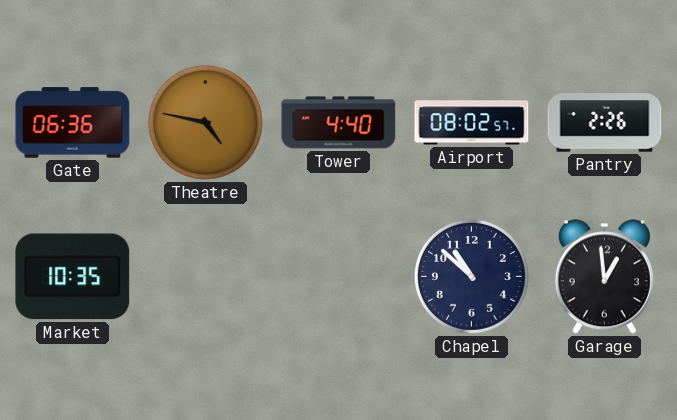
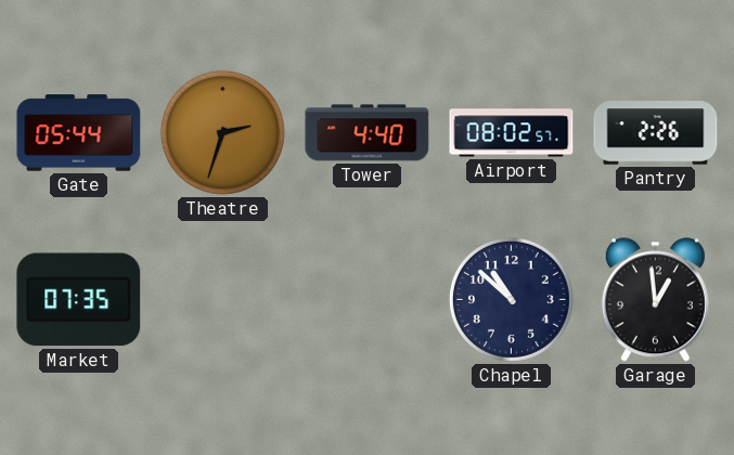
Gate: 06:36 -> 05:44
Theatre: 4:47 -> 2:33
Market: 10:35 -> 07:35
